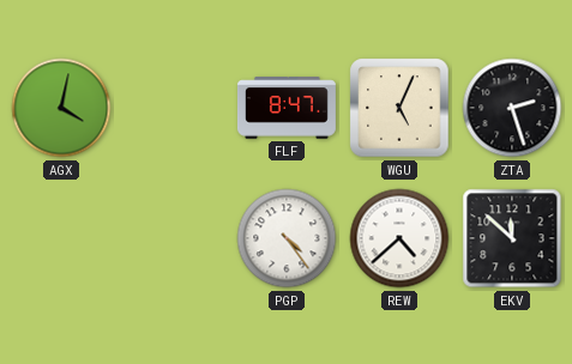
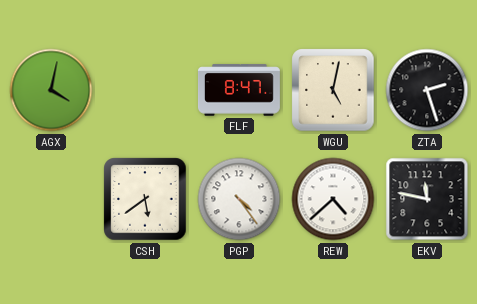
WGU: 5:04 -> 5:02
CSH: none -> 5:39
EKV: 11:52 -> 11:47
